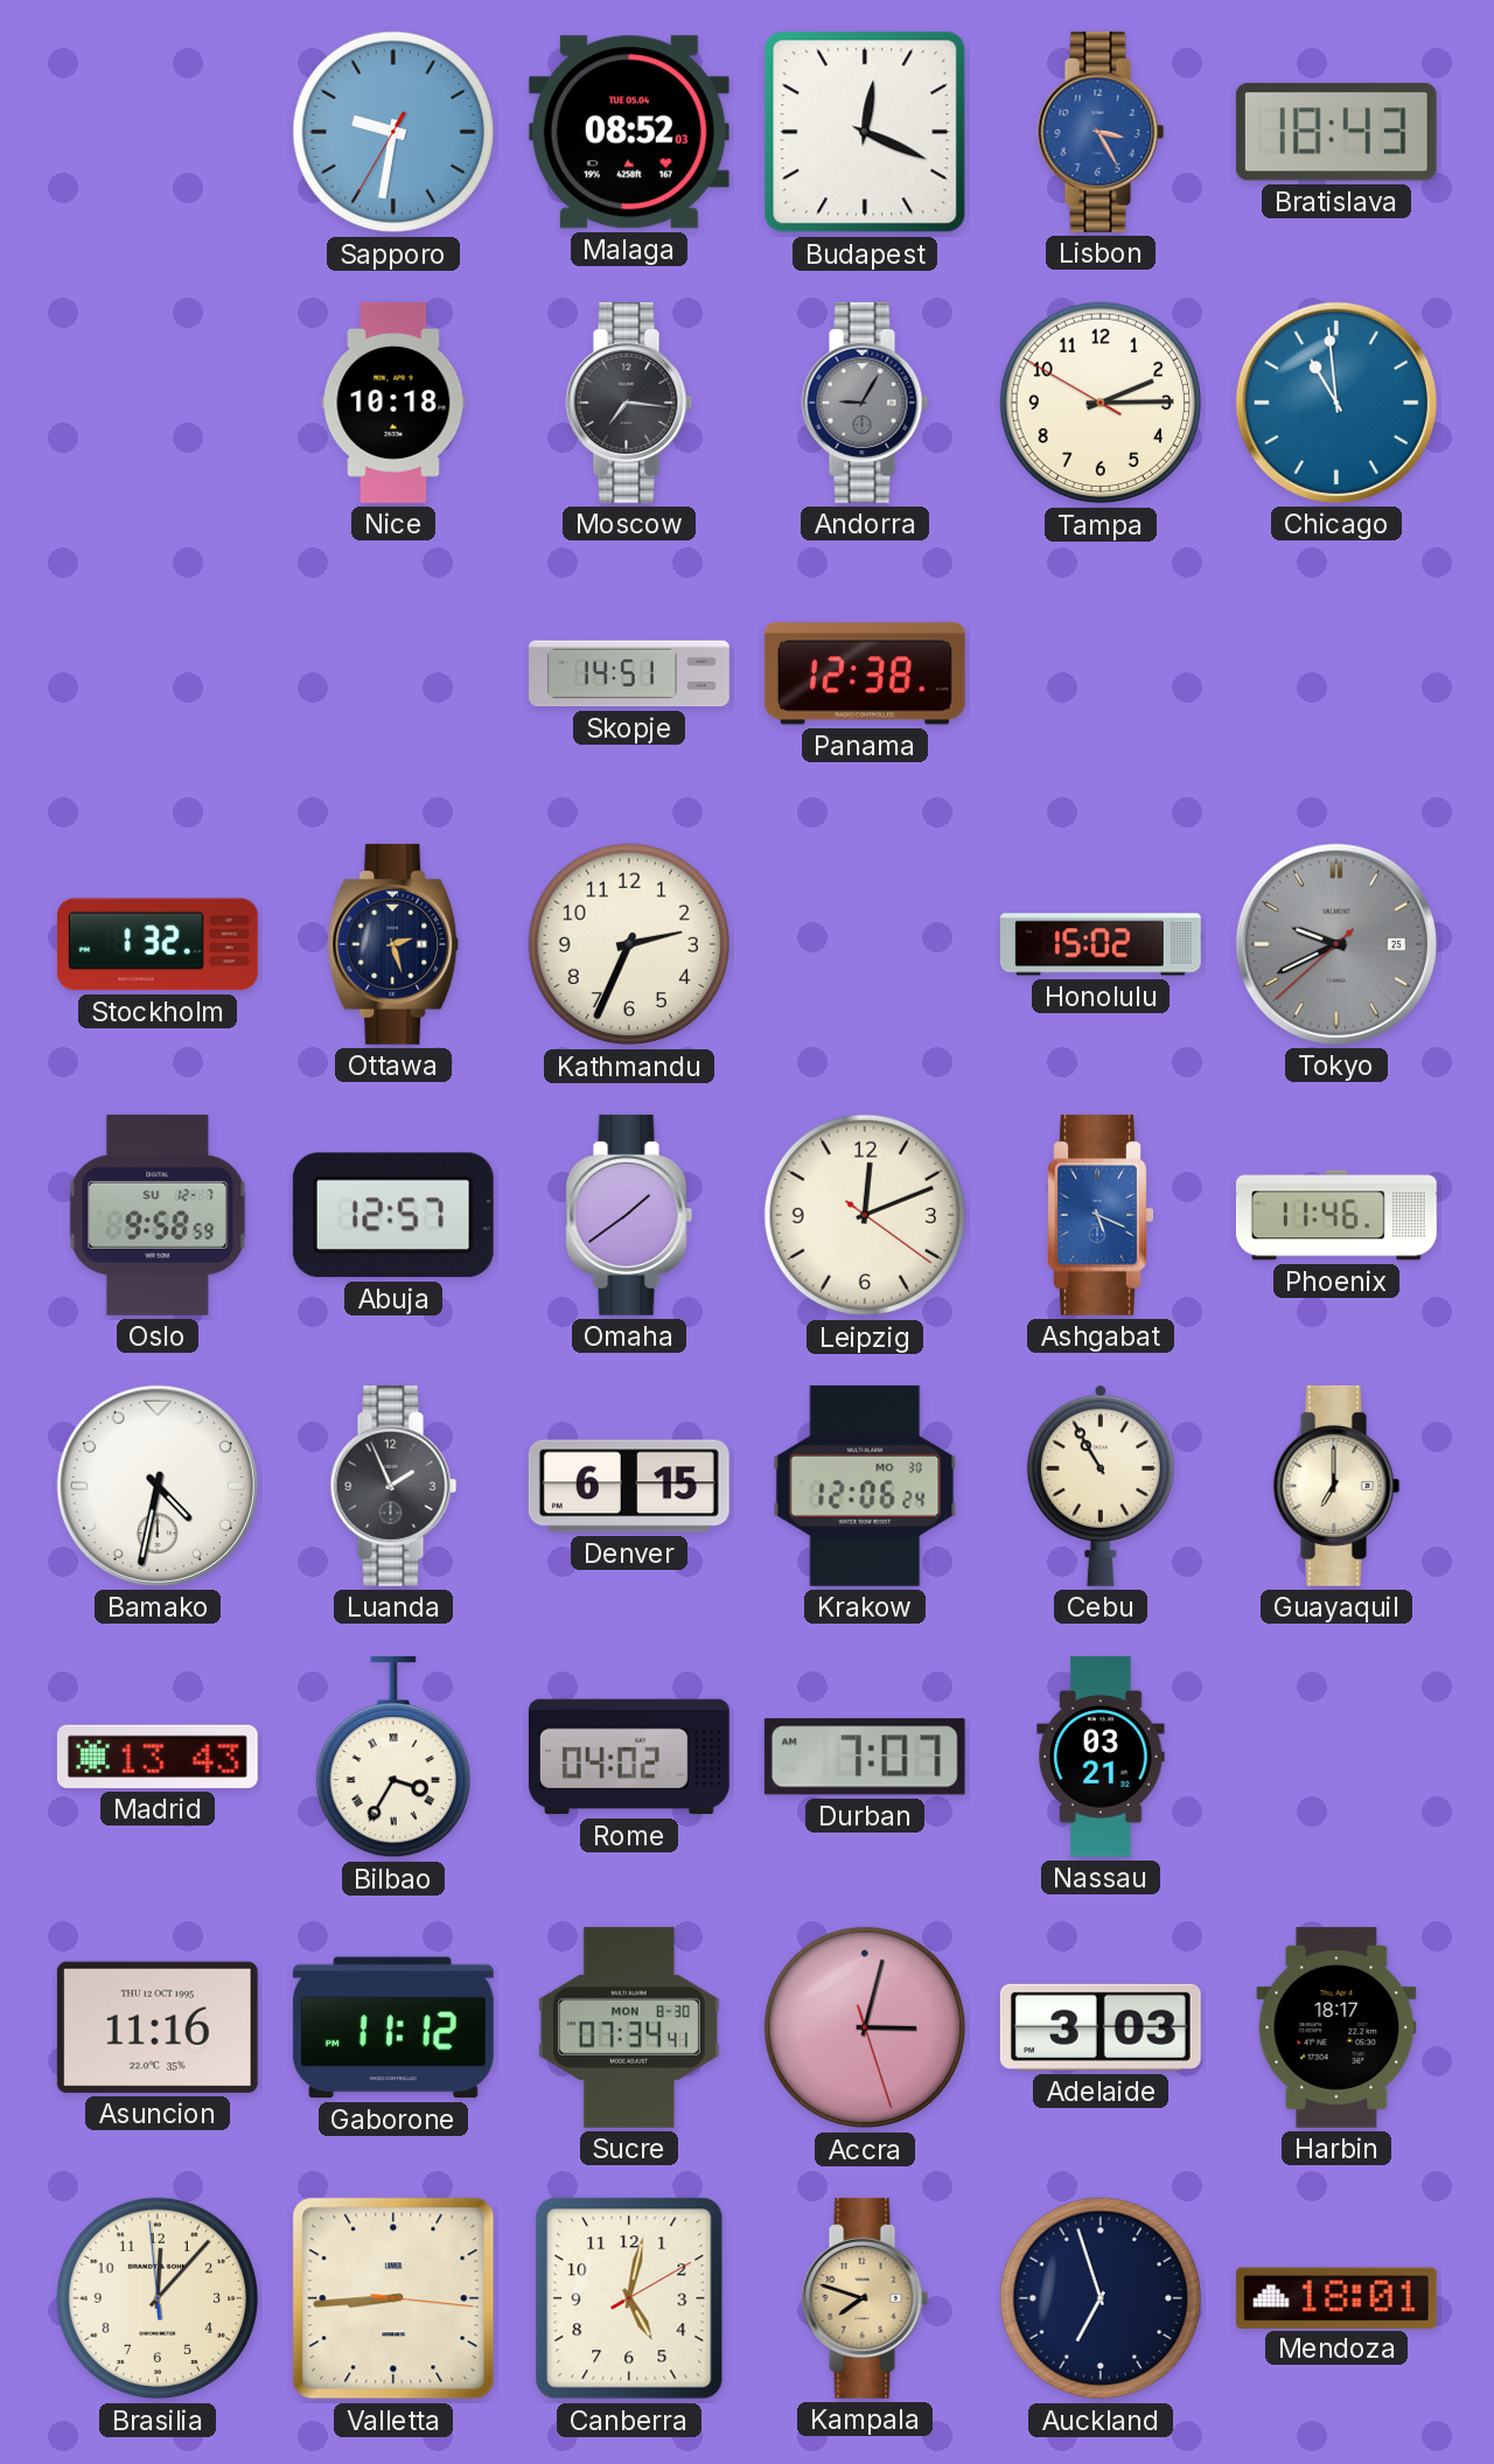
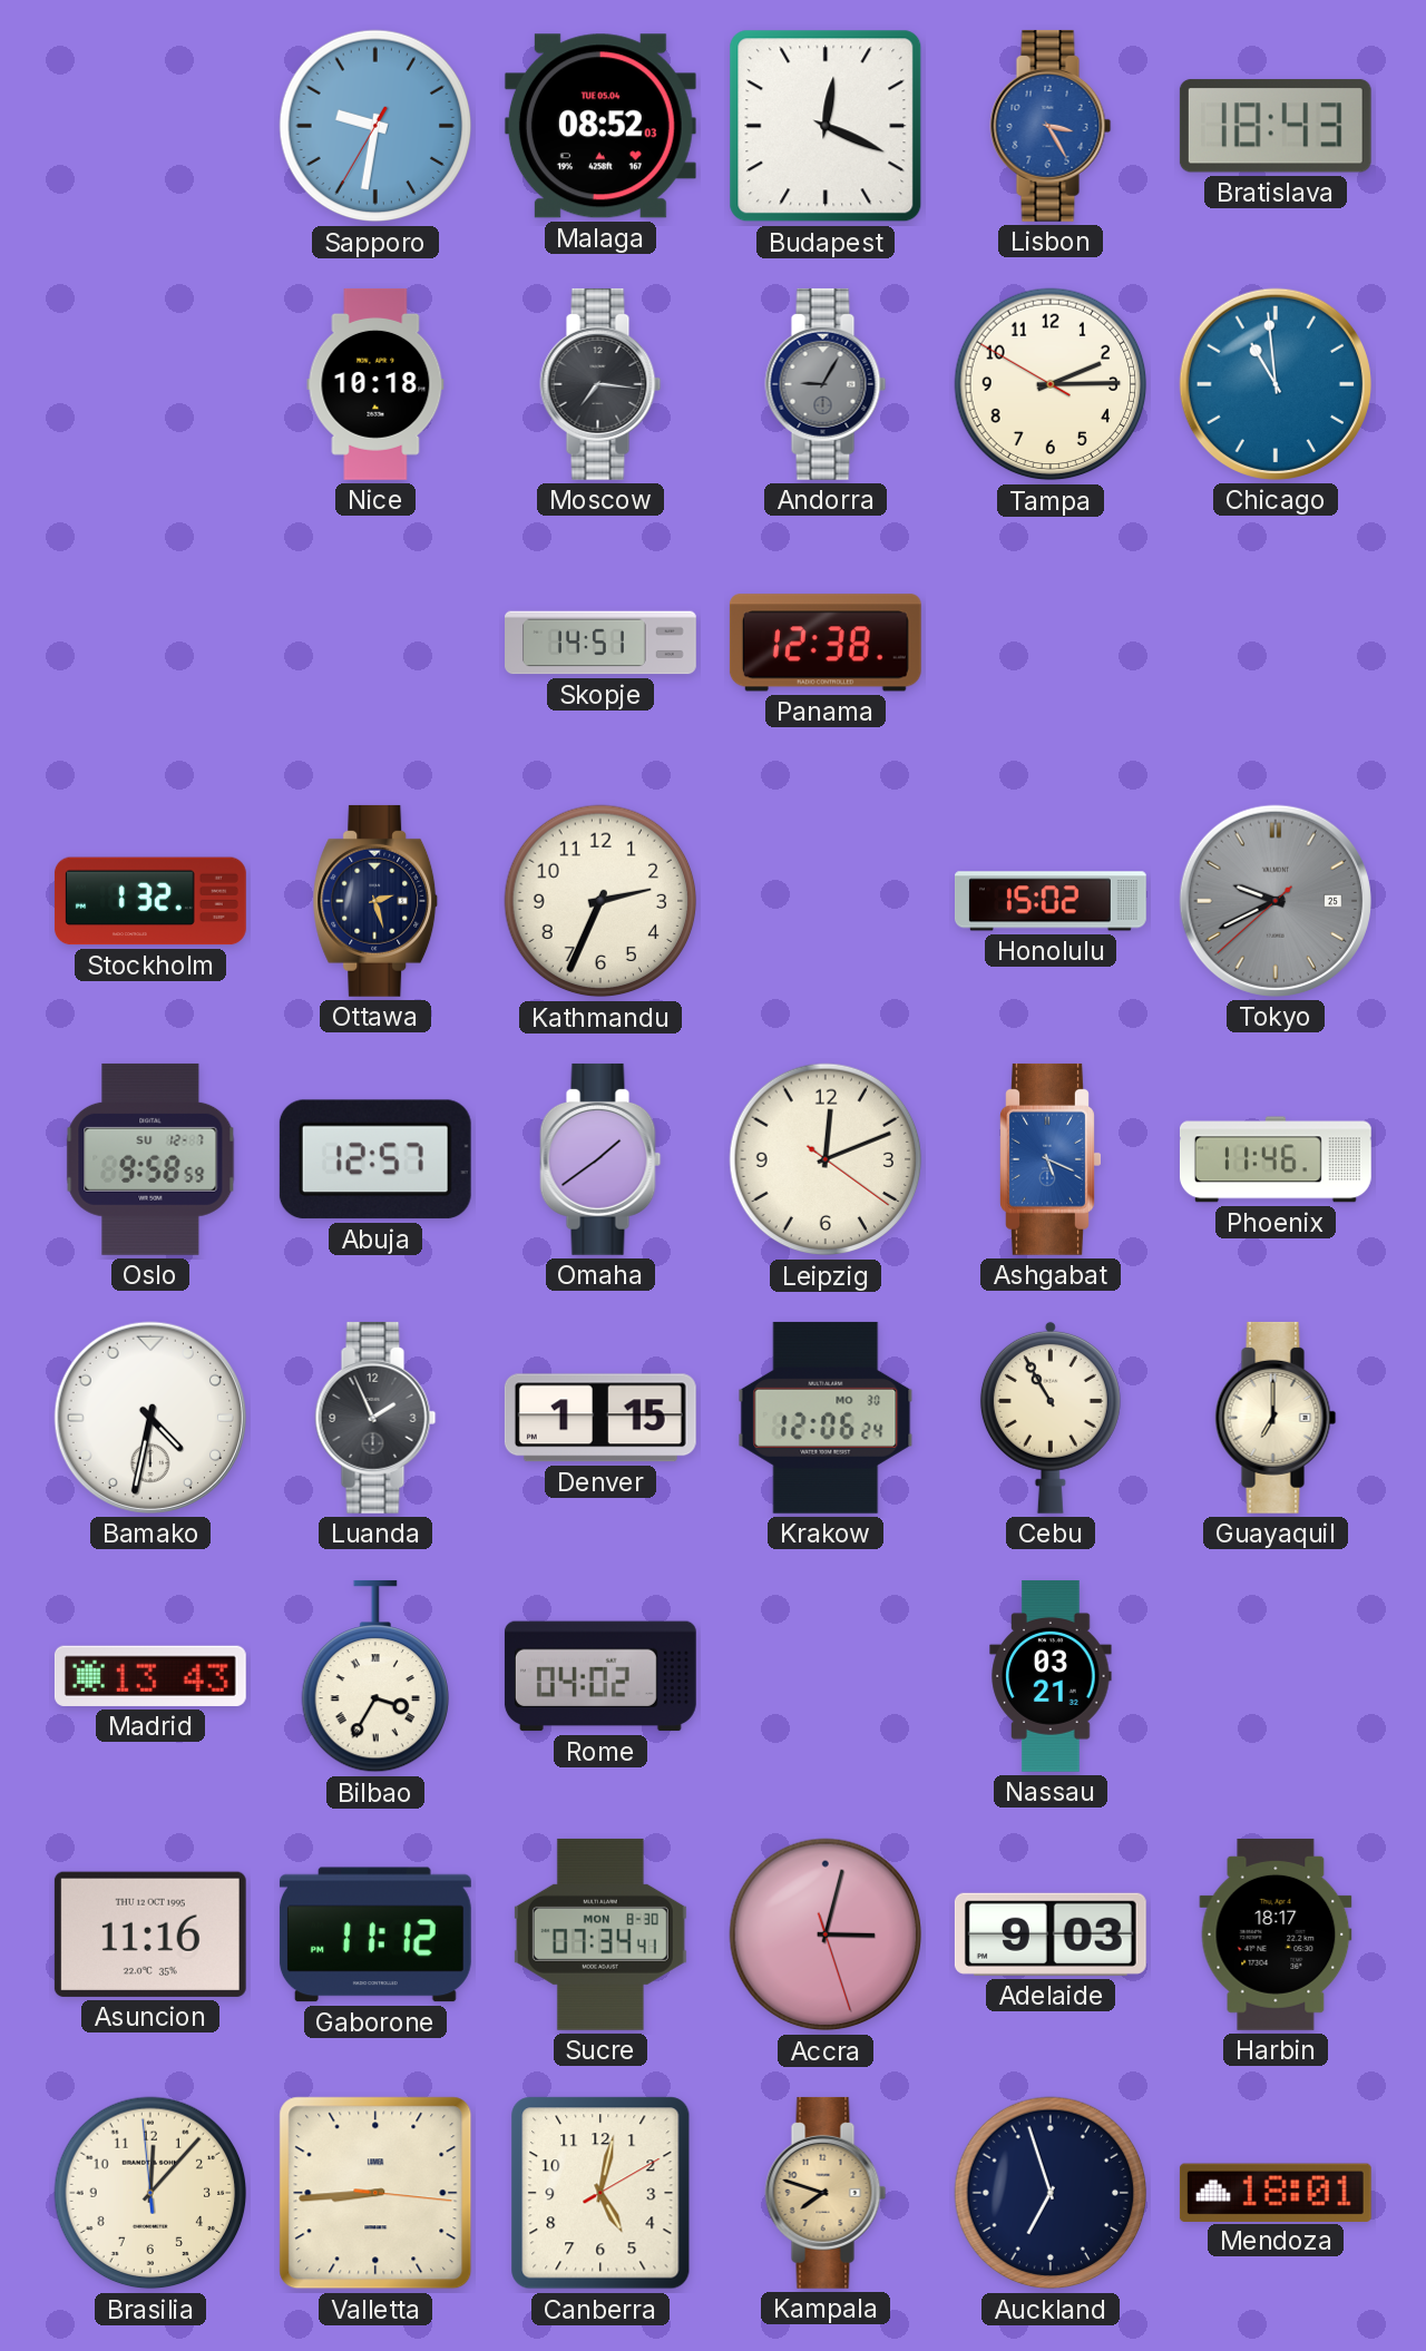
Denver: 6:15 -> 1:15
Durban: 7:07 -> none
Adelaide: 3:03 -> 9:03
